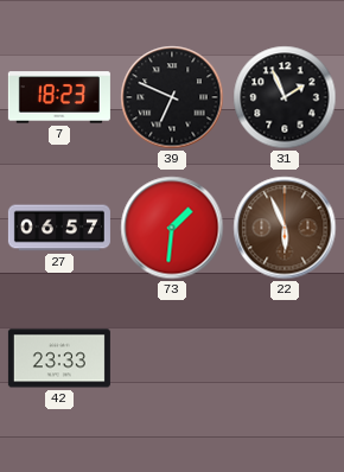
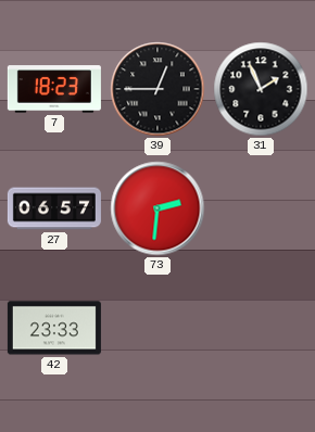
39: 6:49 -> 12:45
73: 1:31 -> 2:31
22: 5:56 -> none
